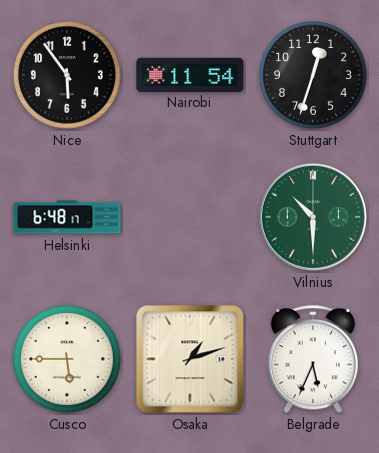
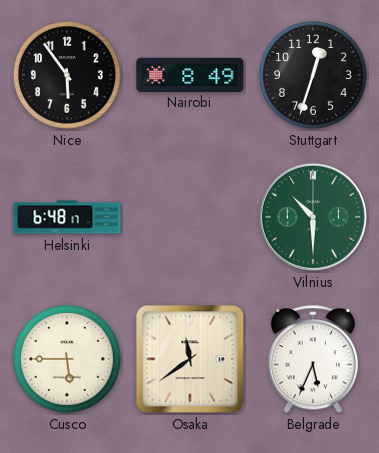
Nairobi: 11:54 -> 8:49
Osaka: 1:12 -> 11:39
